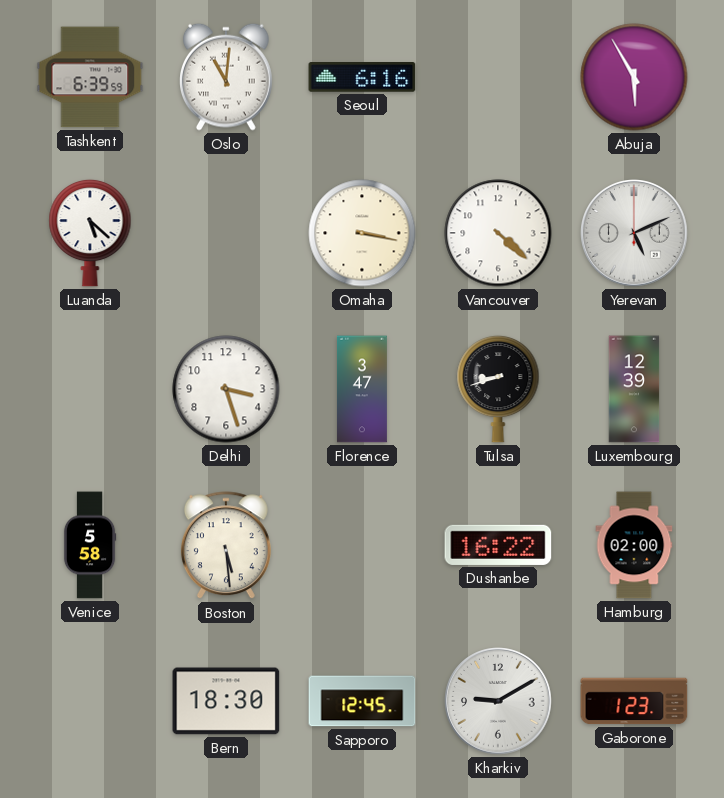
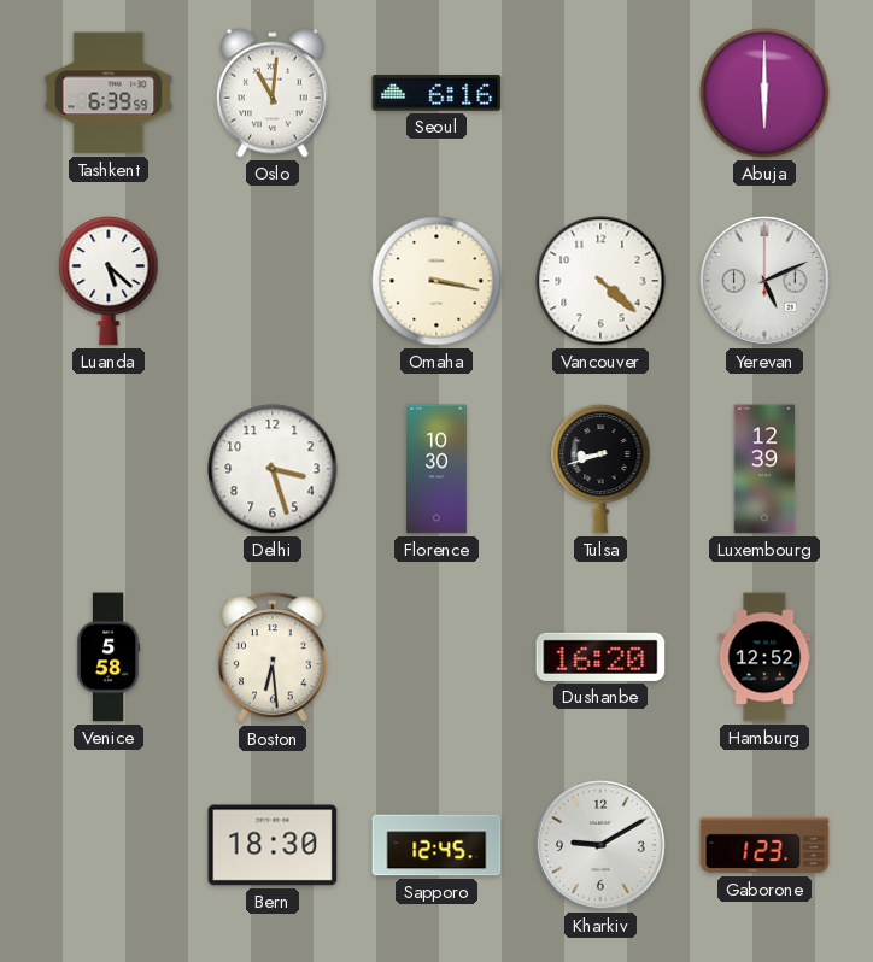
Abuja: 5:55 -> 6:00
Florence: 3:47 -> 10:30
Boston: 5:29 -> 6:29
Dushanbe: 16:22 -> 16:20
Hamburg: 02:00 -> 12:52
